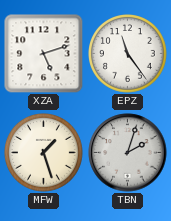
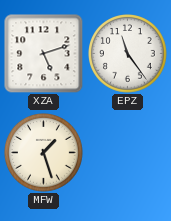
TBN: 2:03 -> none
